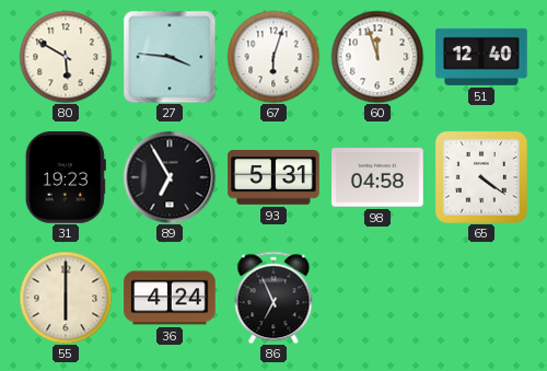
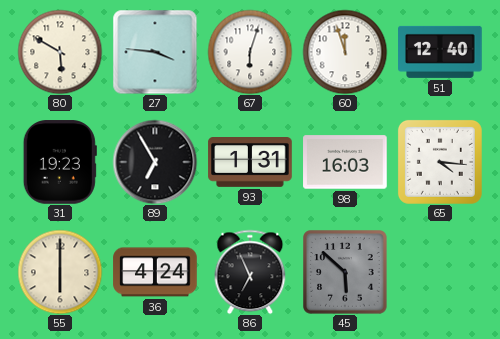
93: 5:31 -> 1:31
98: 04:58 -> 16:03
65: 4:21 -> 4:16
45: none -> 5:52
